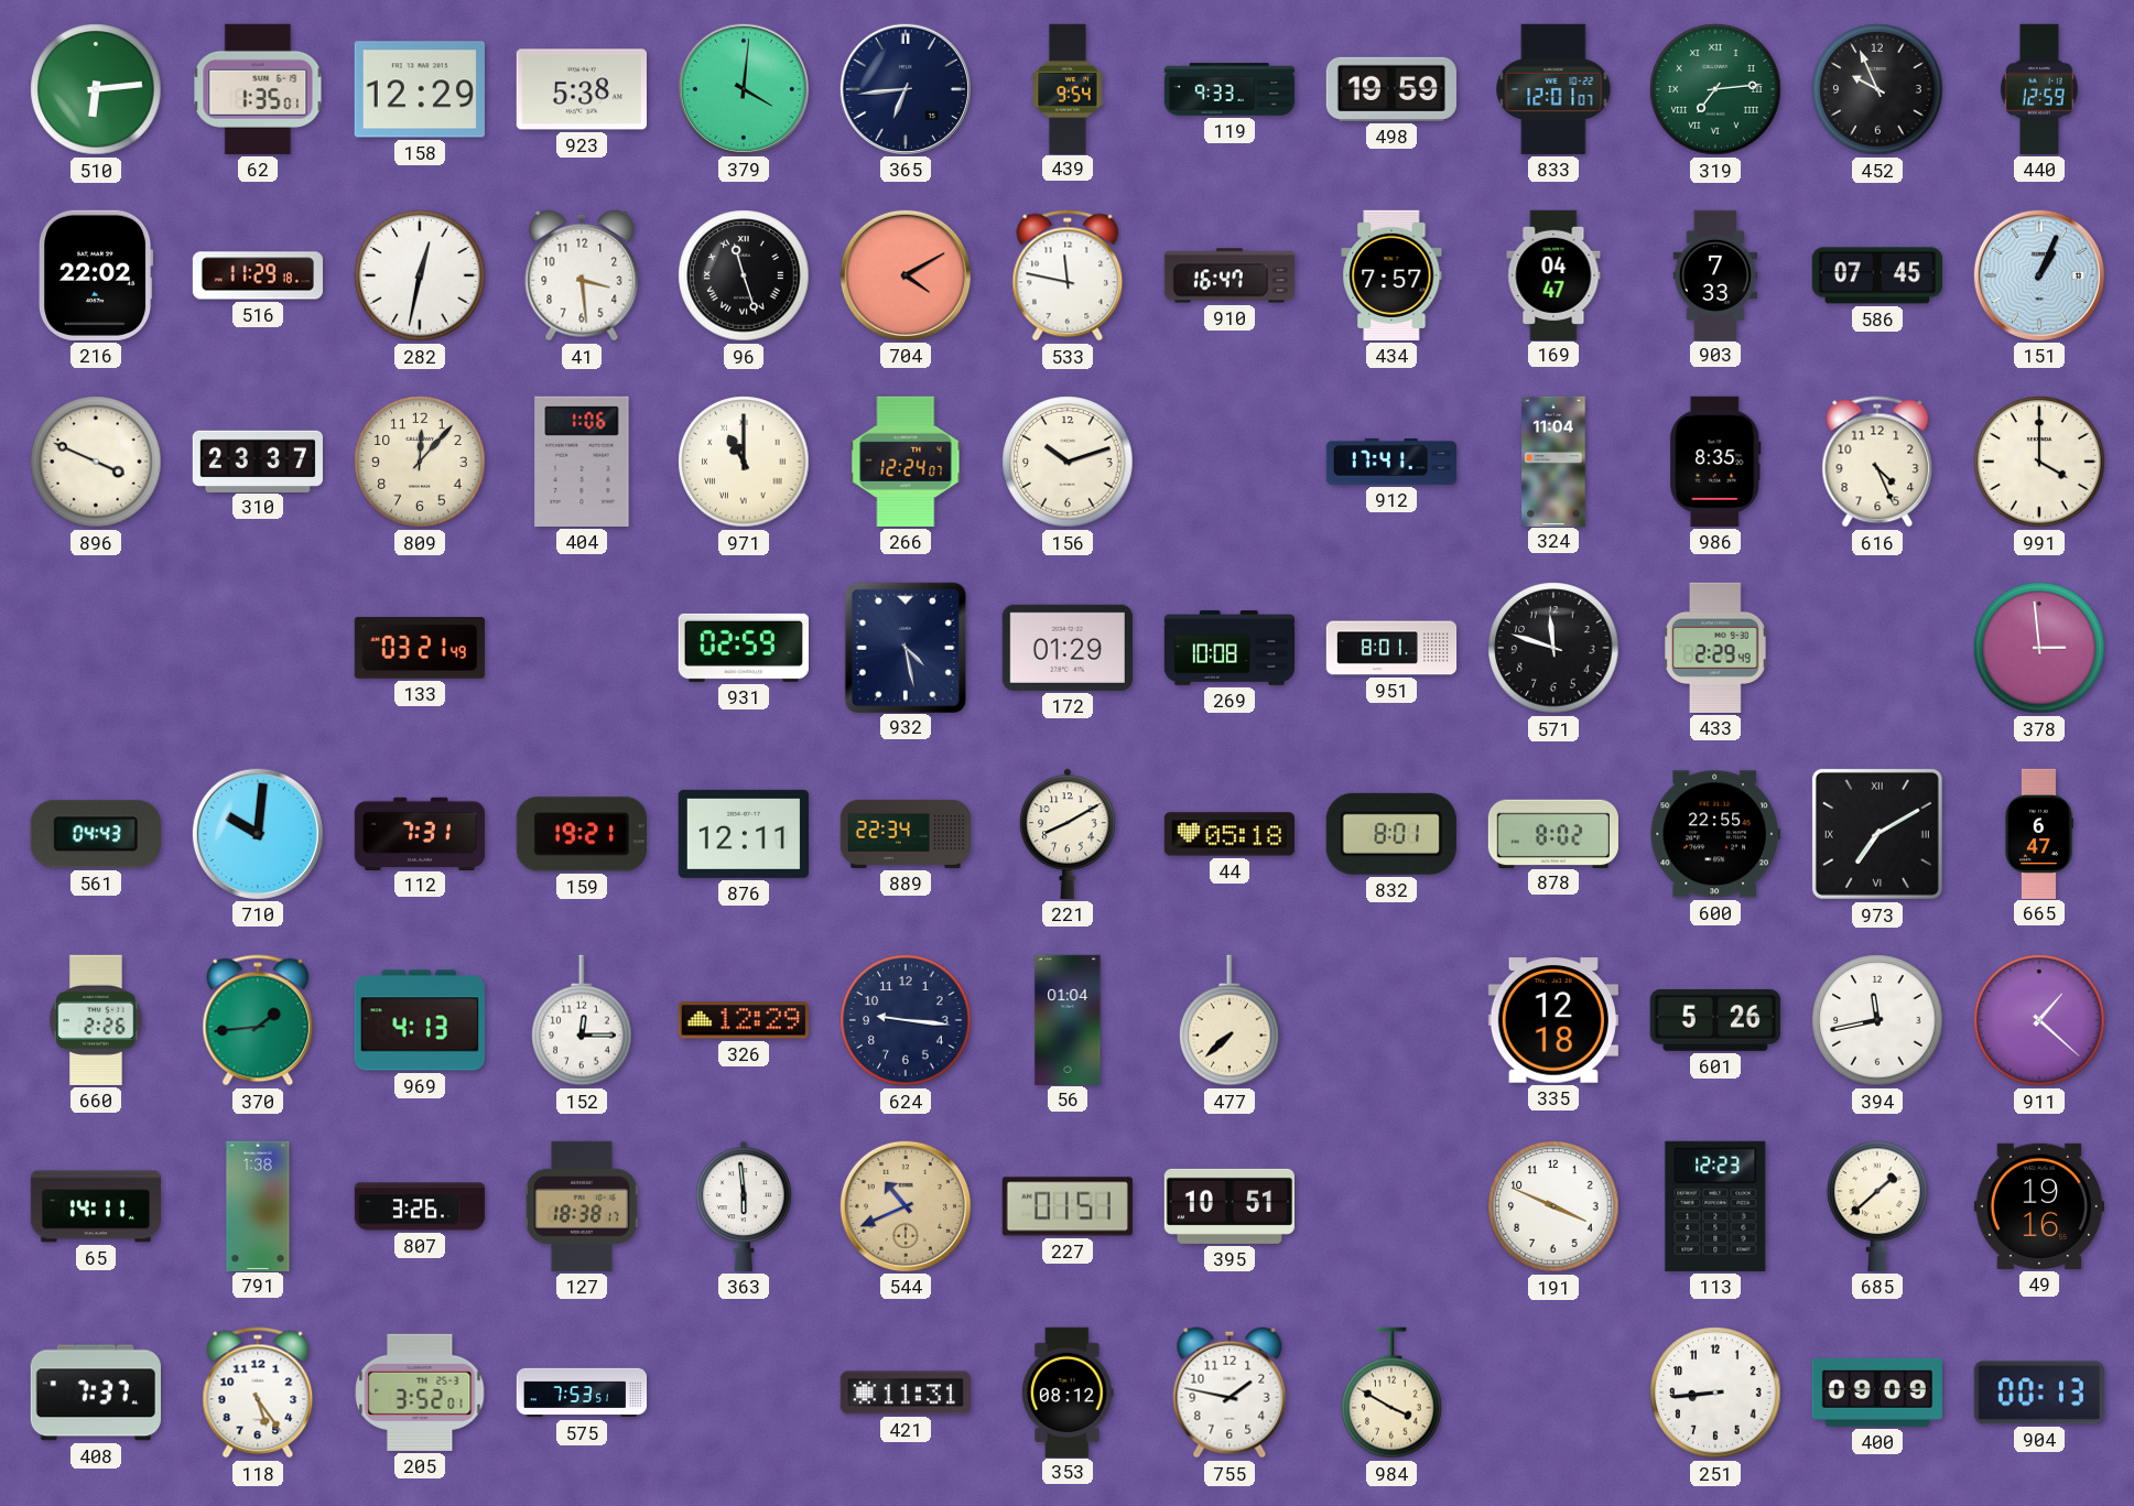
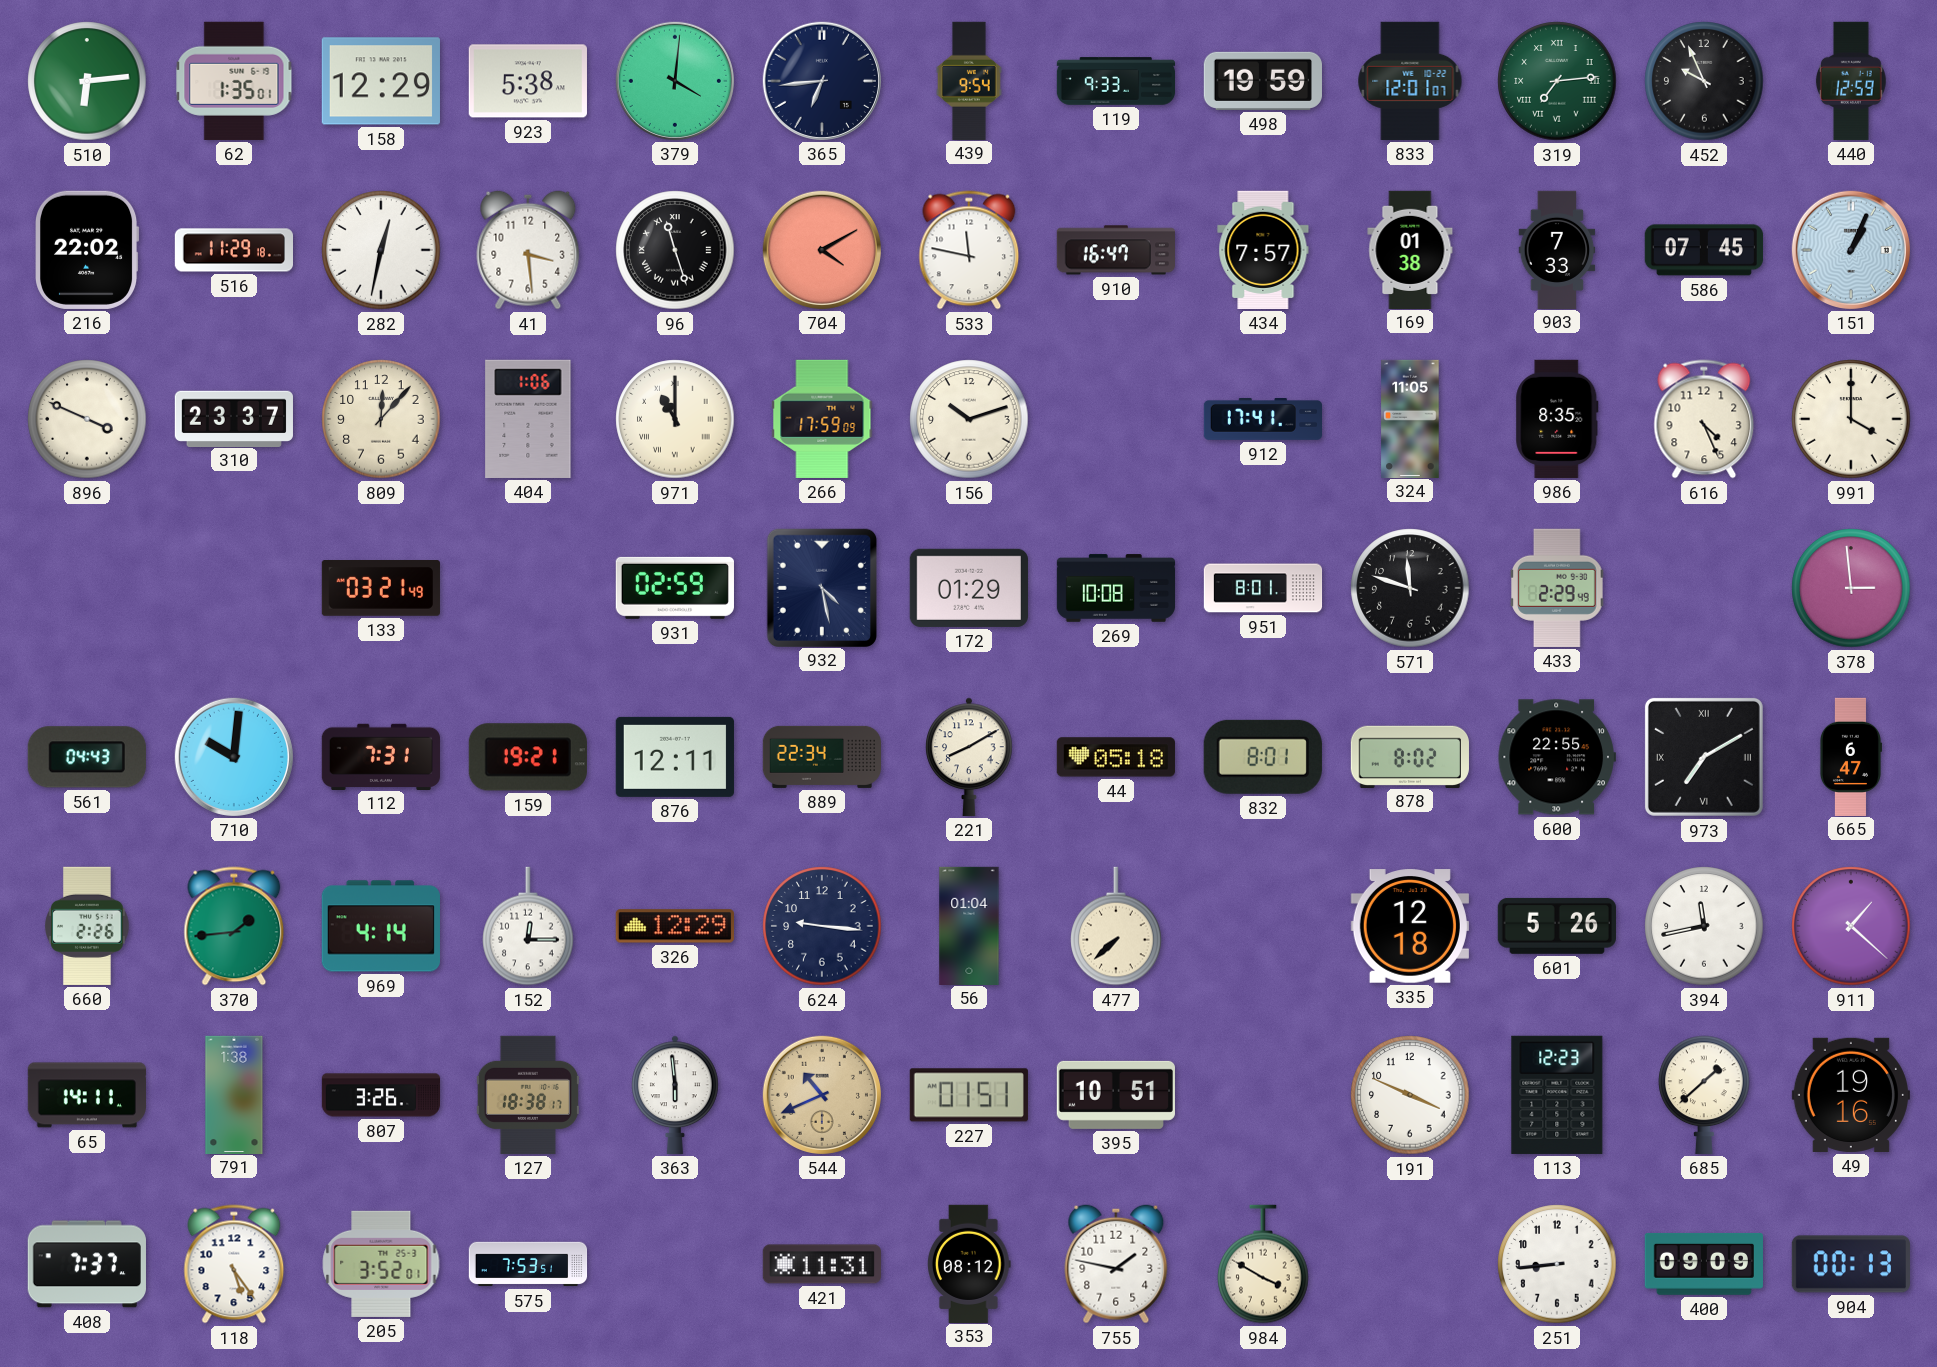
169: 04:47 -> 01:38
266: 12:24 -> 17:59
324: 11:04 -> 11:05
969: 4:13 -> 4:14
